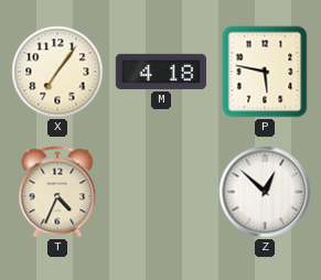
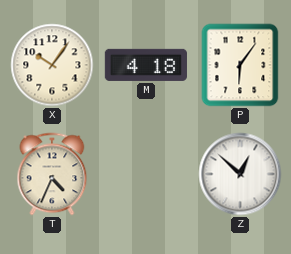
X: 7:06 -> 10:06
P: 5:47 -> 6:06
